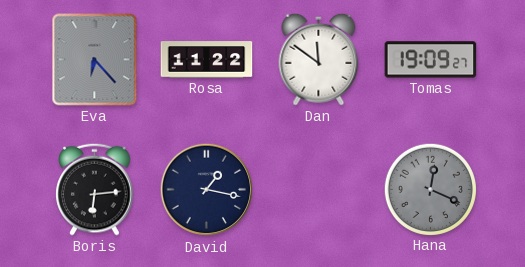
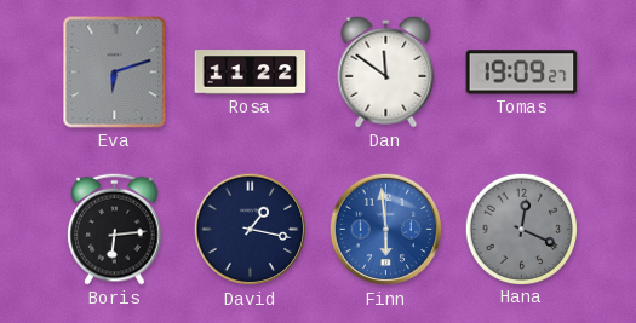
Eva: 6:23 -> 6:12
Finn: none -> 5:59
